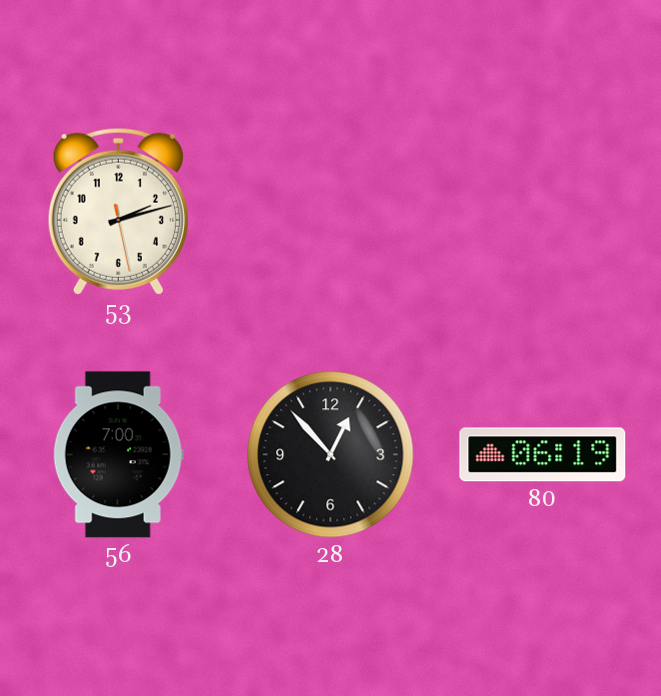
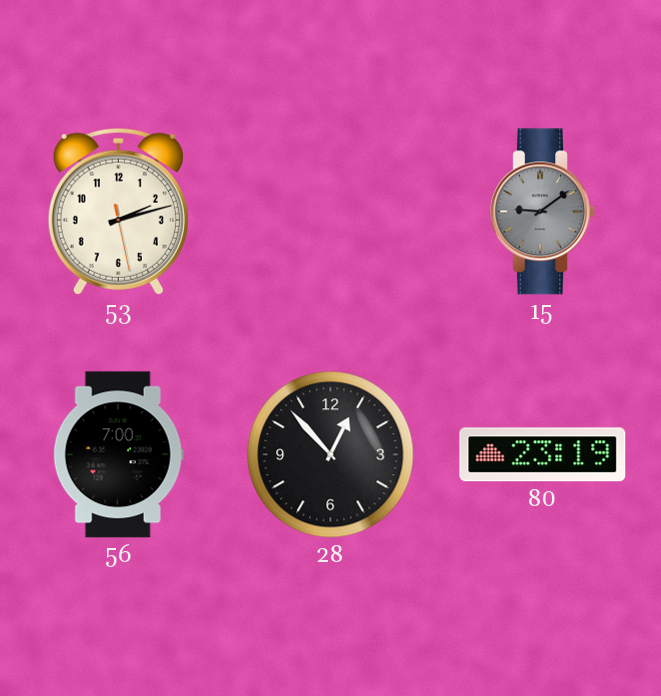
15: none -> 9:09
80: 06:19 -> 23:19
